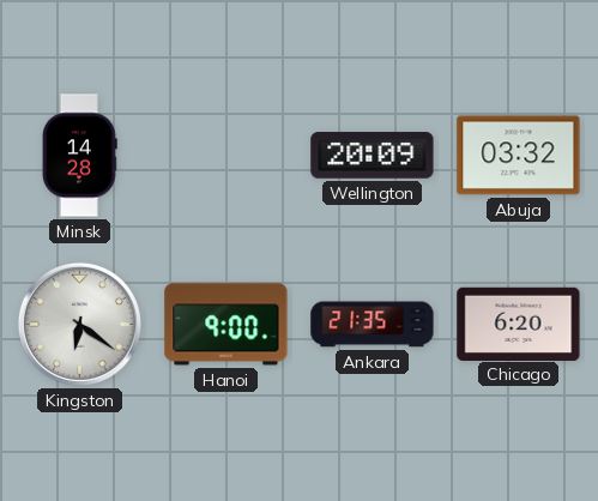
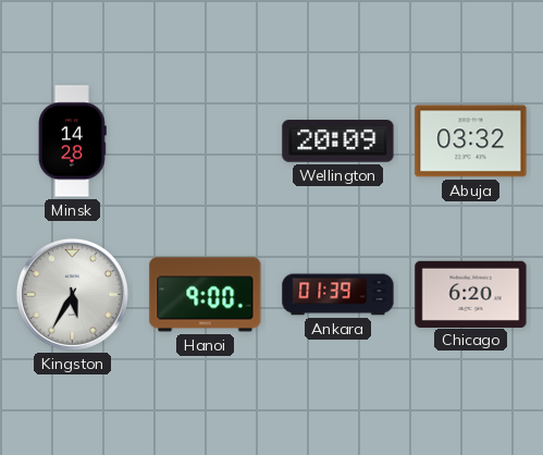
Kingston: 6:21 -> 5:35
Ankara: 21:35 -> 01:39
